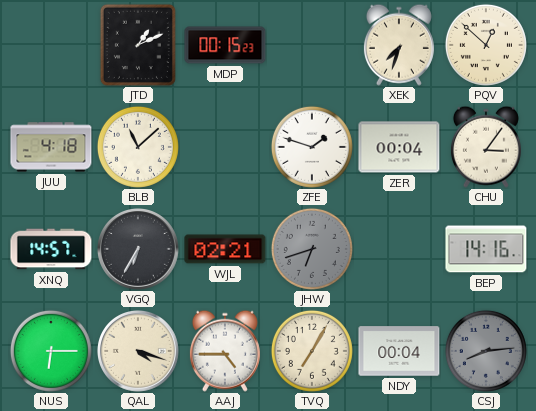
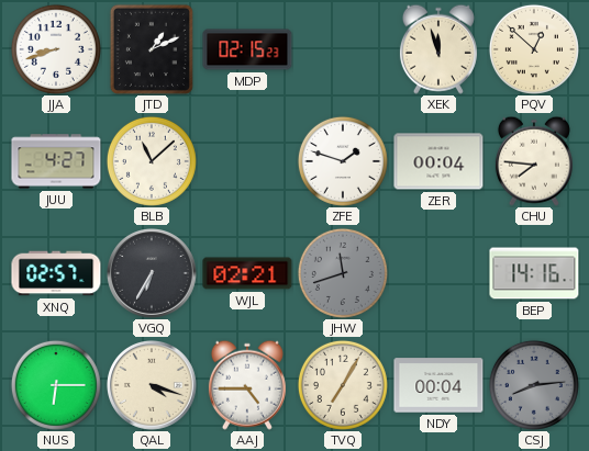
JJA: none -> 8:42
MDP: 00:15 -> 02:15
XEK: 7:33 -> 11:57
JUU: 4:18 -> 4:27
CHU: 3:06 -> 7:46
XNQ: 14:57 -> 02:57
JHW: 6:42 -> 11:42
